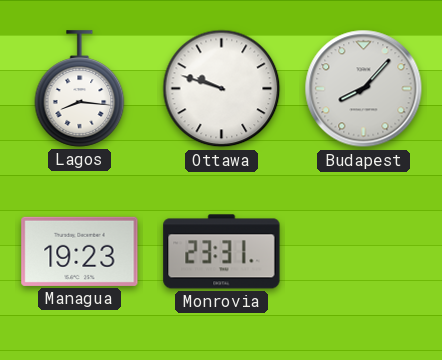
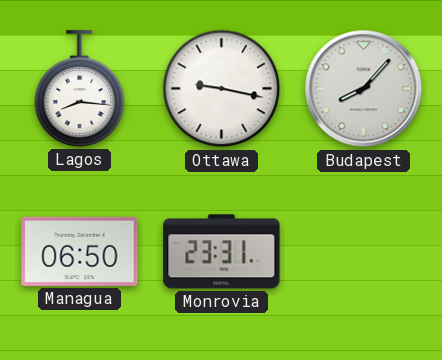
Ottawa: 9:48 -> 9:17
Managua: 19:23 -> 06:50
